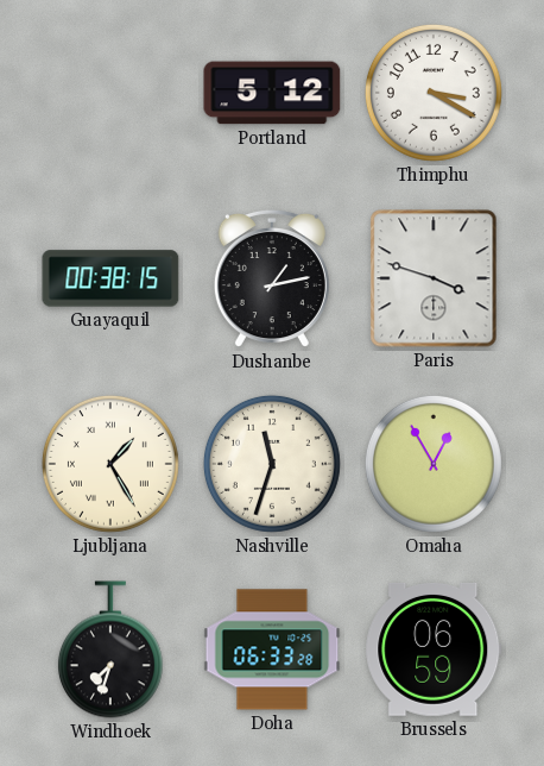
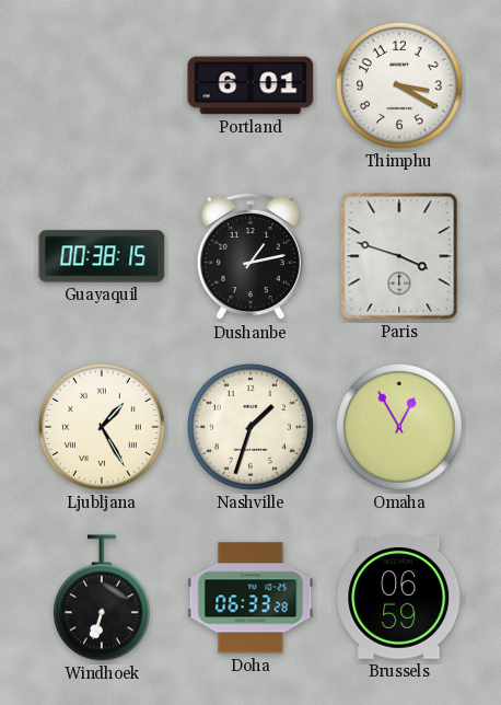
Portland: 5:12 -> 6:01
Nashville: 11:33 -> 1:33
Windhoek: 7:33 -> 6:33
